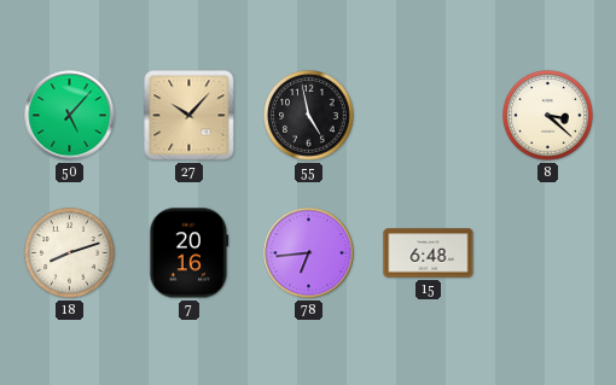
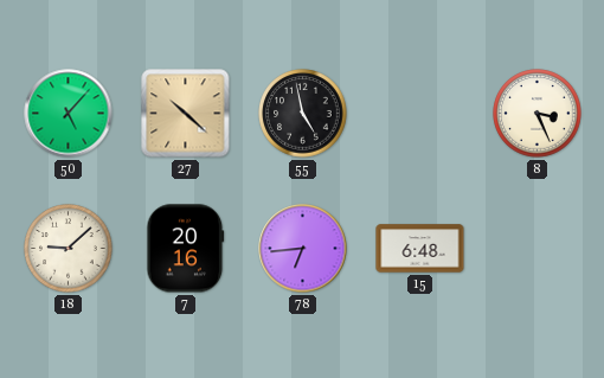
27: 10:07 -> 10:22
8: 3:22 -> 3:26
18: 8:12 -> 9:08
